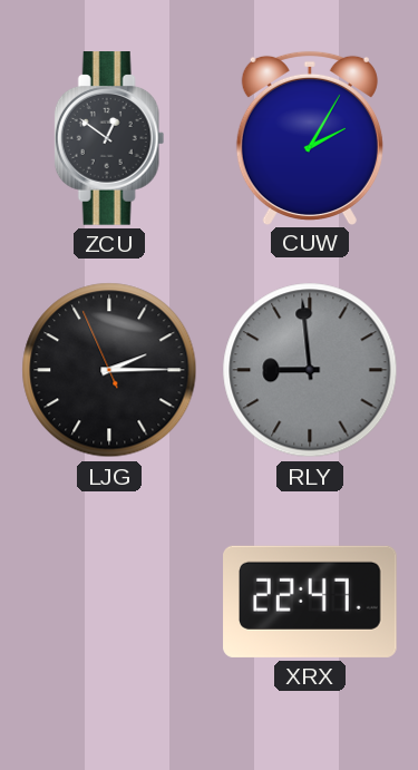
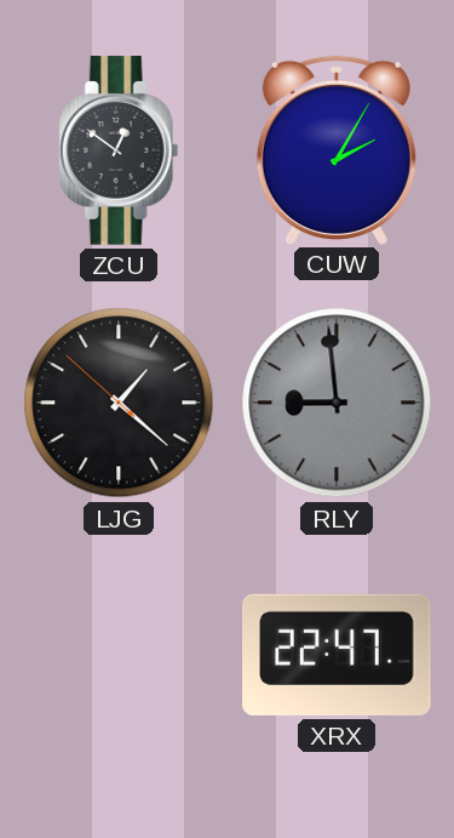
LJG: 2:14 -> 1:21
